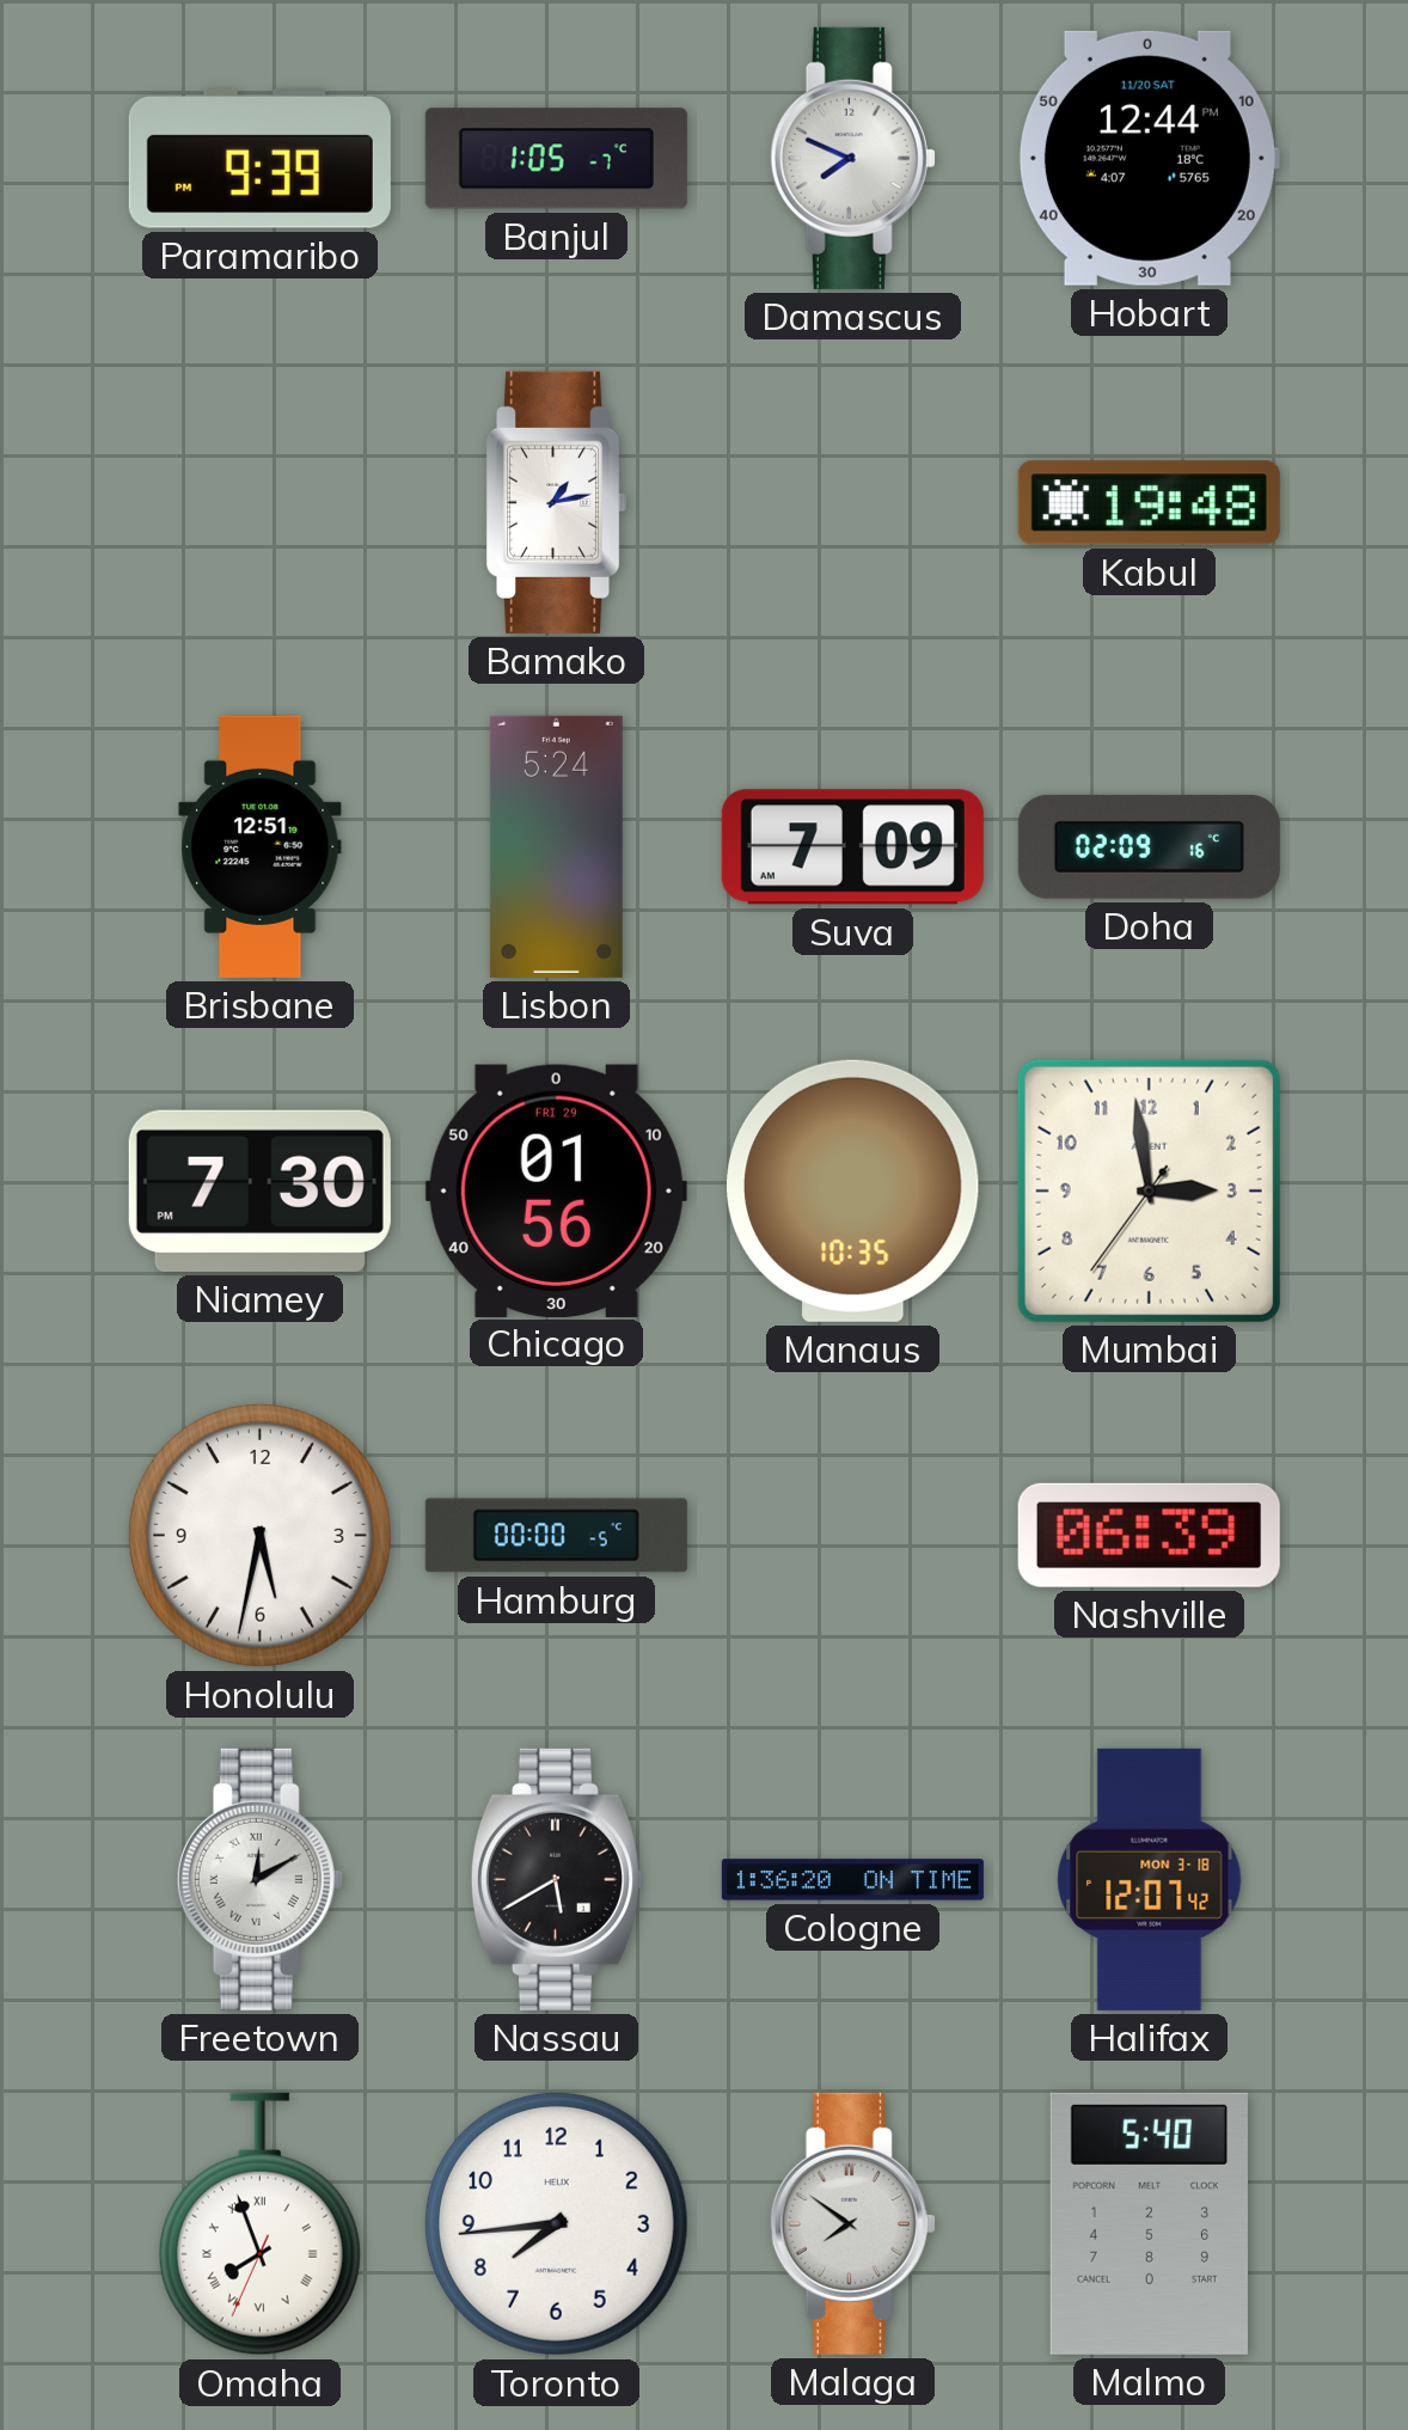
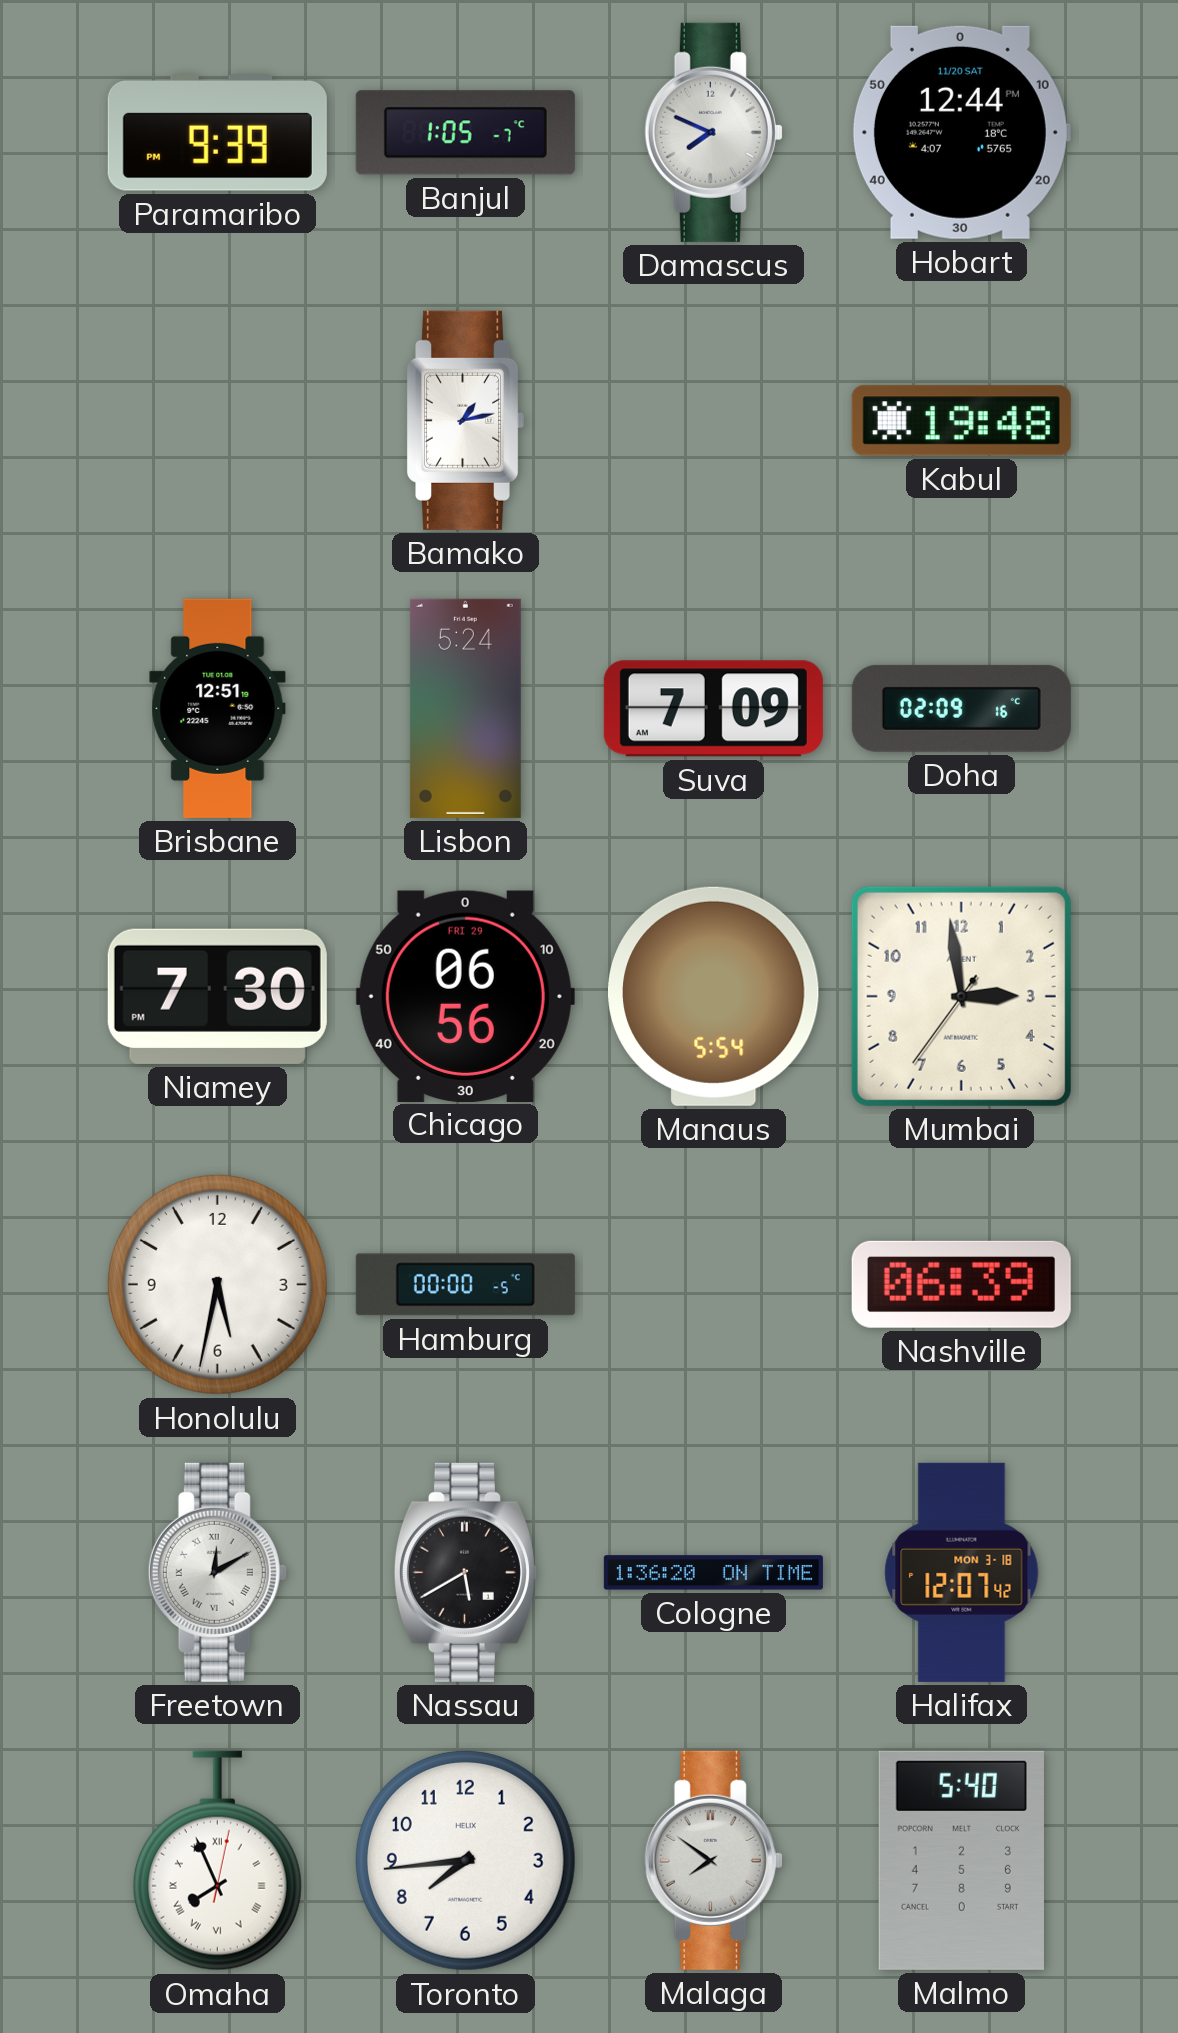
Chicago: 01:56 -> 06:56
Manaus: 10:35 -> 5:54
Omaha: 7:56:34 -> 7:56:02
